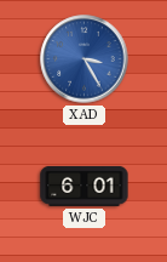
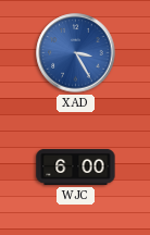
WJC: 6:01 -> 6:00
